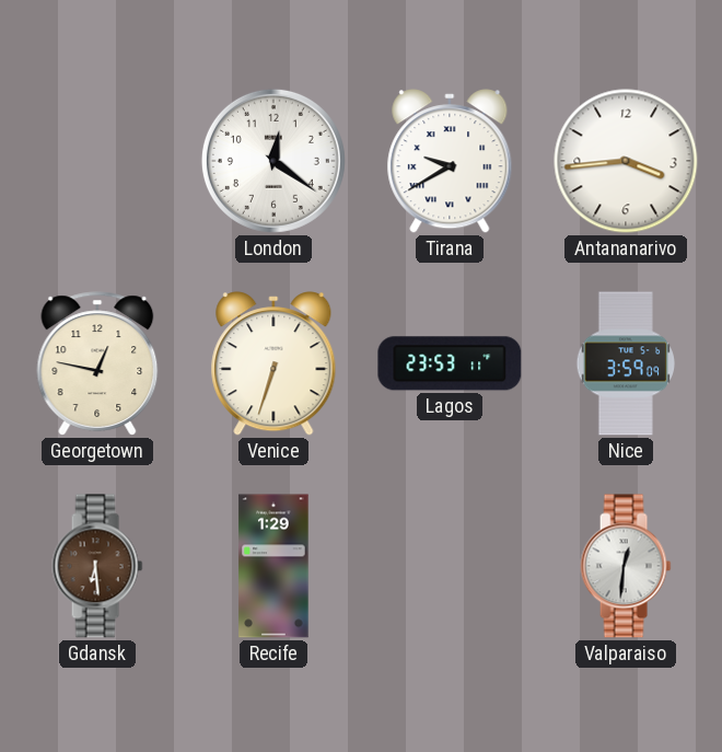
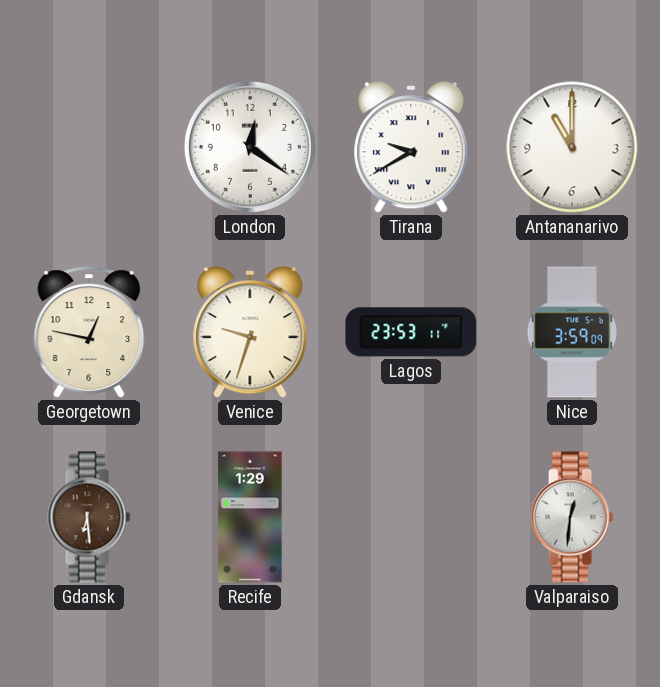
Antananarivo: 3:44 -> 11:00
Venice: 6:33 -> 9:33
